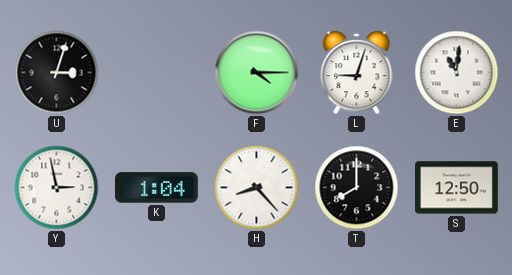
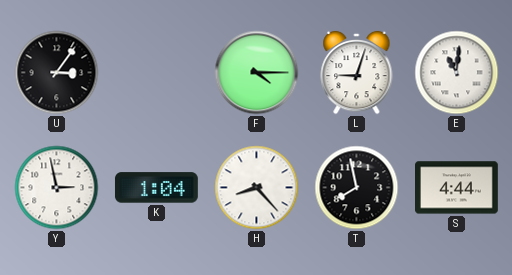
U: 3:03 -> 3:06
T: 8:00 -> 7:58
S: 12:50 -> 4:44
